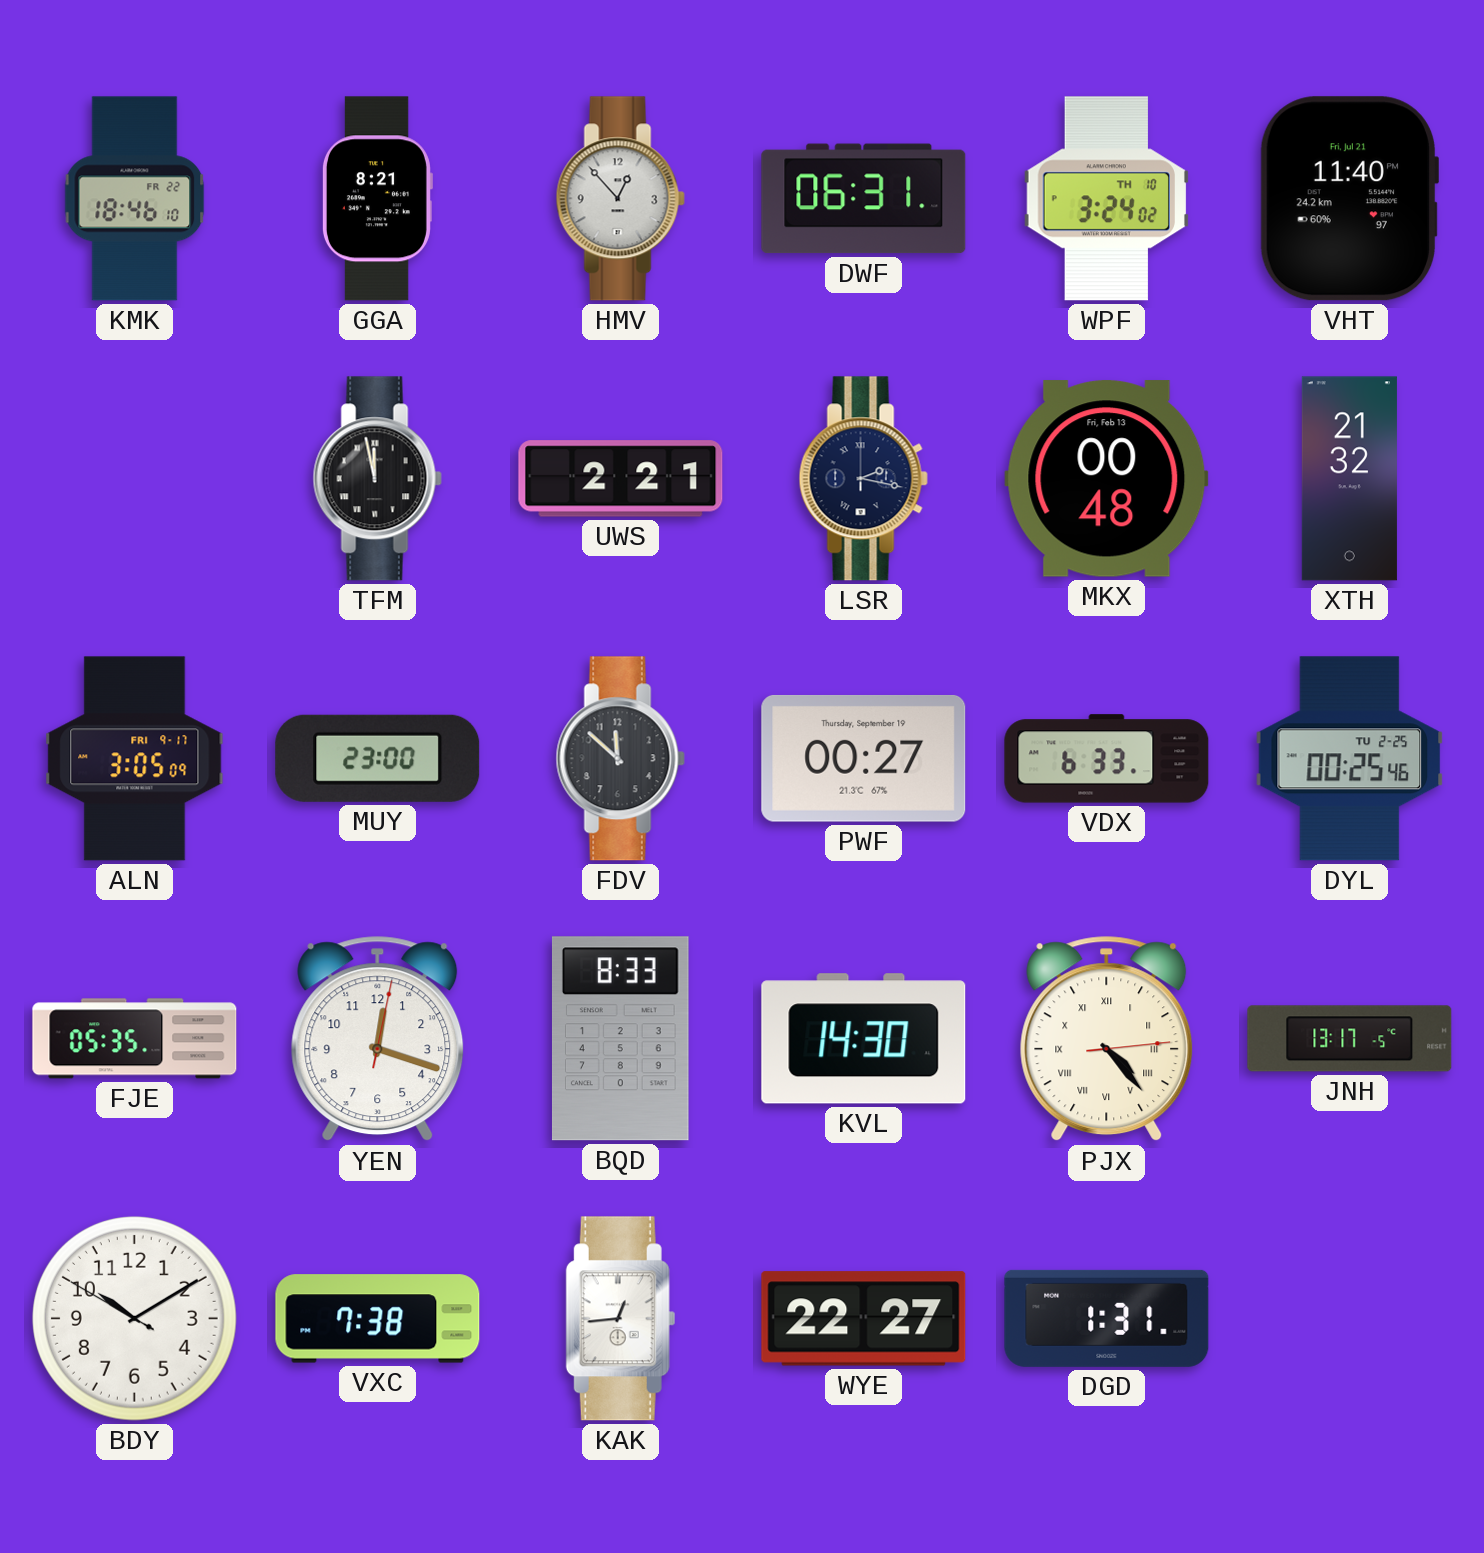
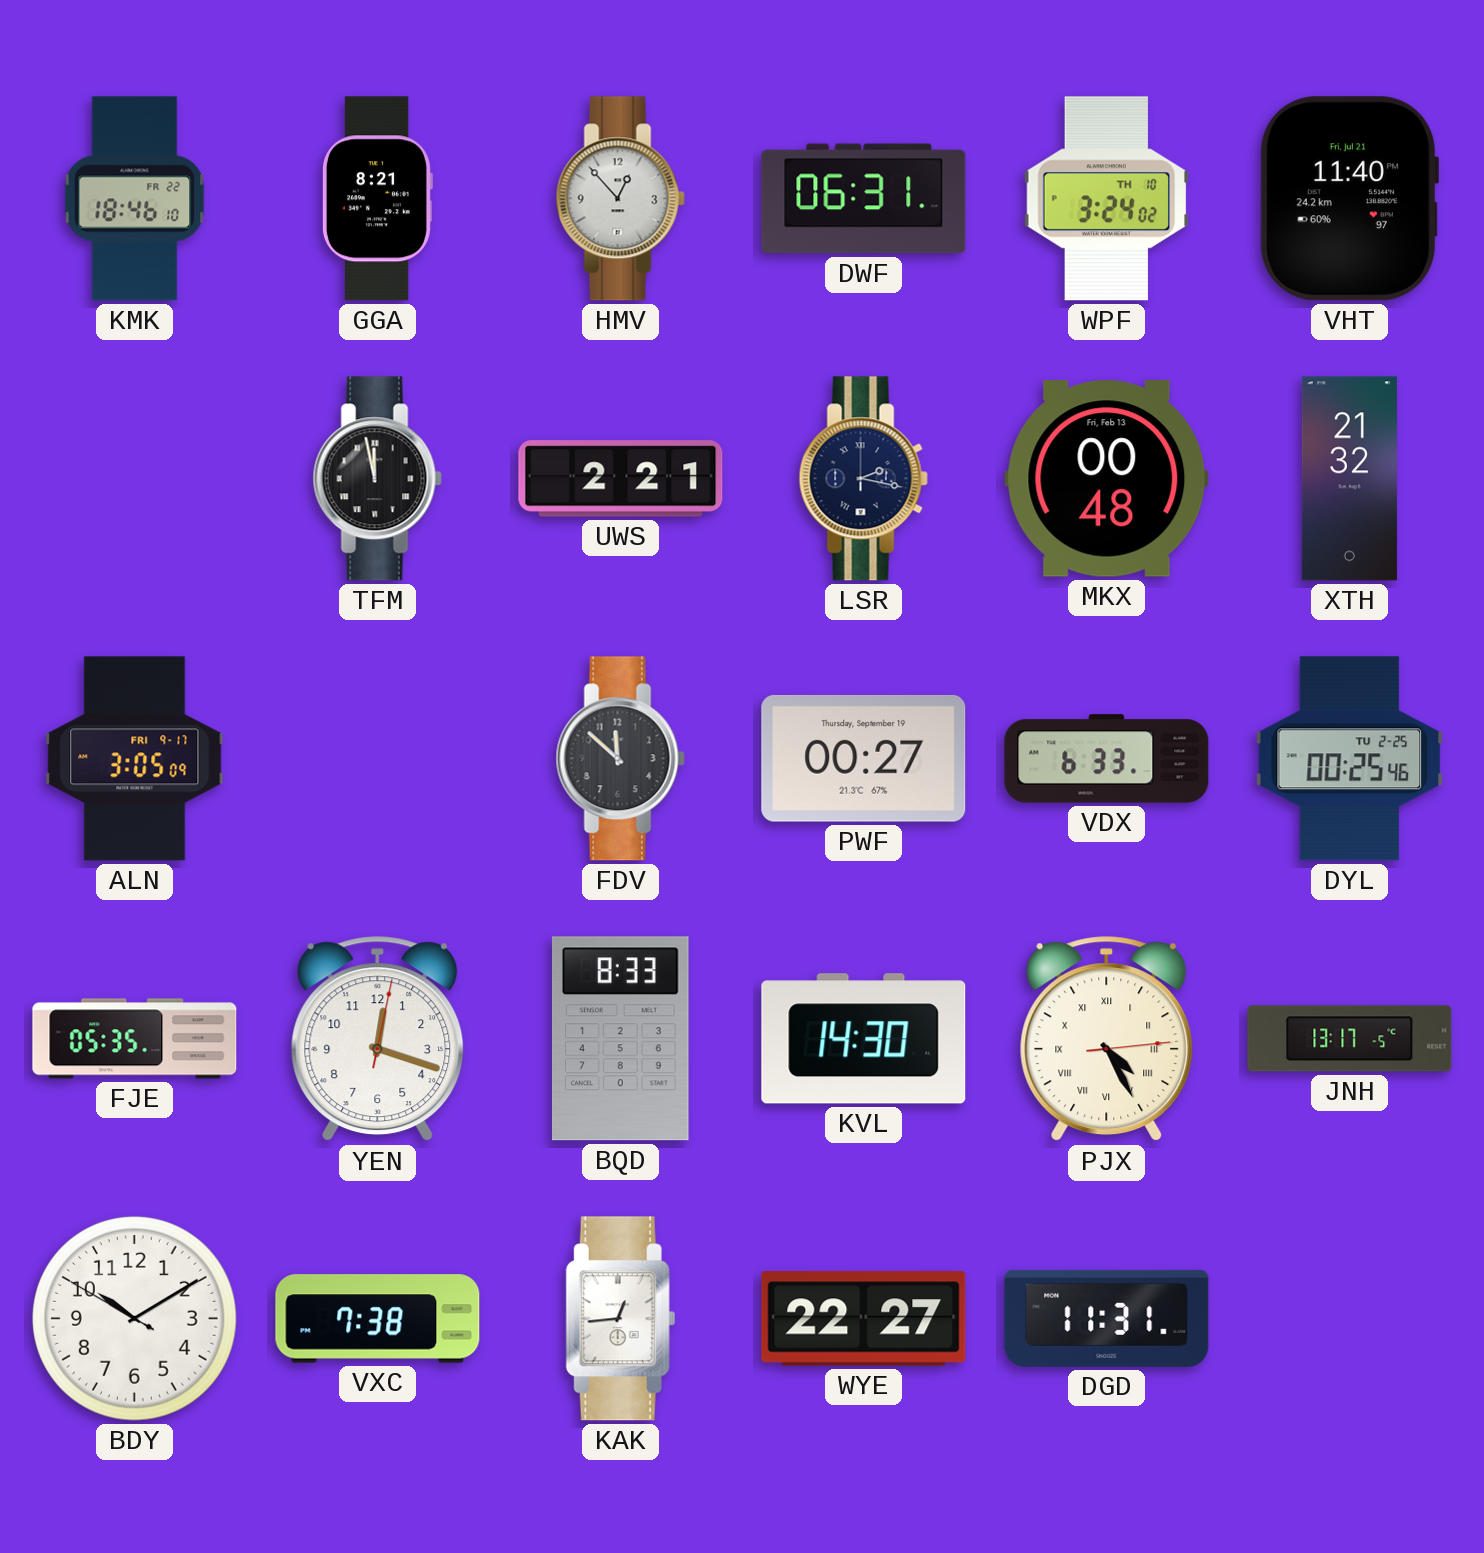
MUY: 23:00 -> none
PJX: 4:23 -> 4:25
DGD: 1:31 -> 11:31
